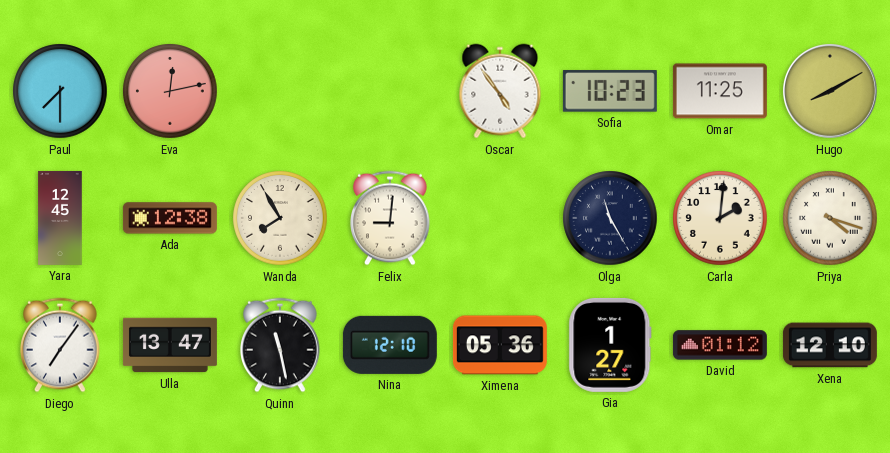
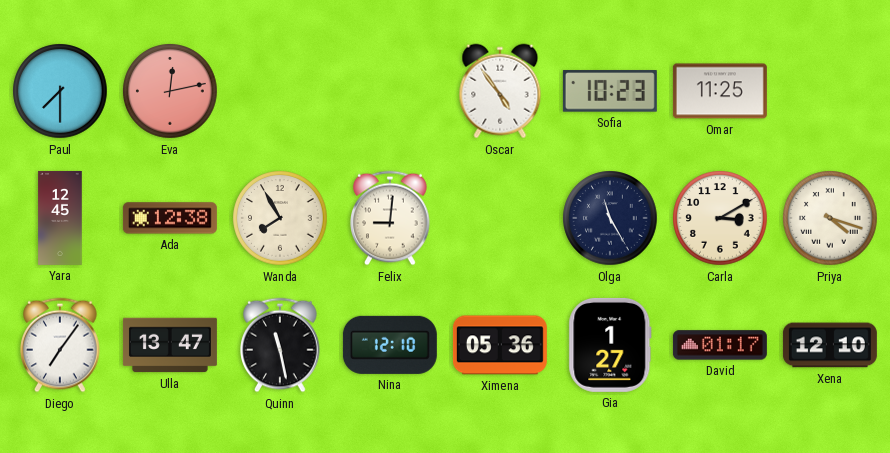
Hugo: 8:10 -> none
Carla: 2:01 -> 3:10
David: 01:12 -> 01:17
